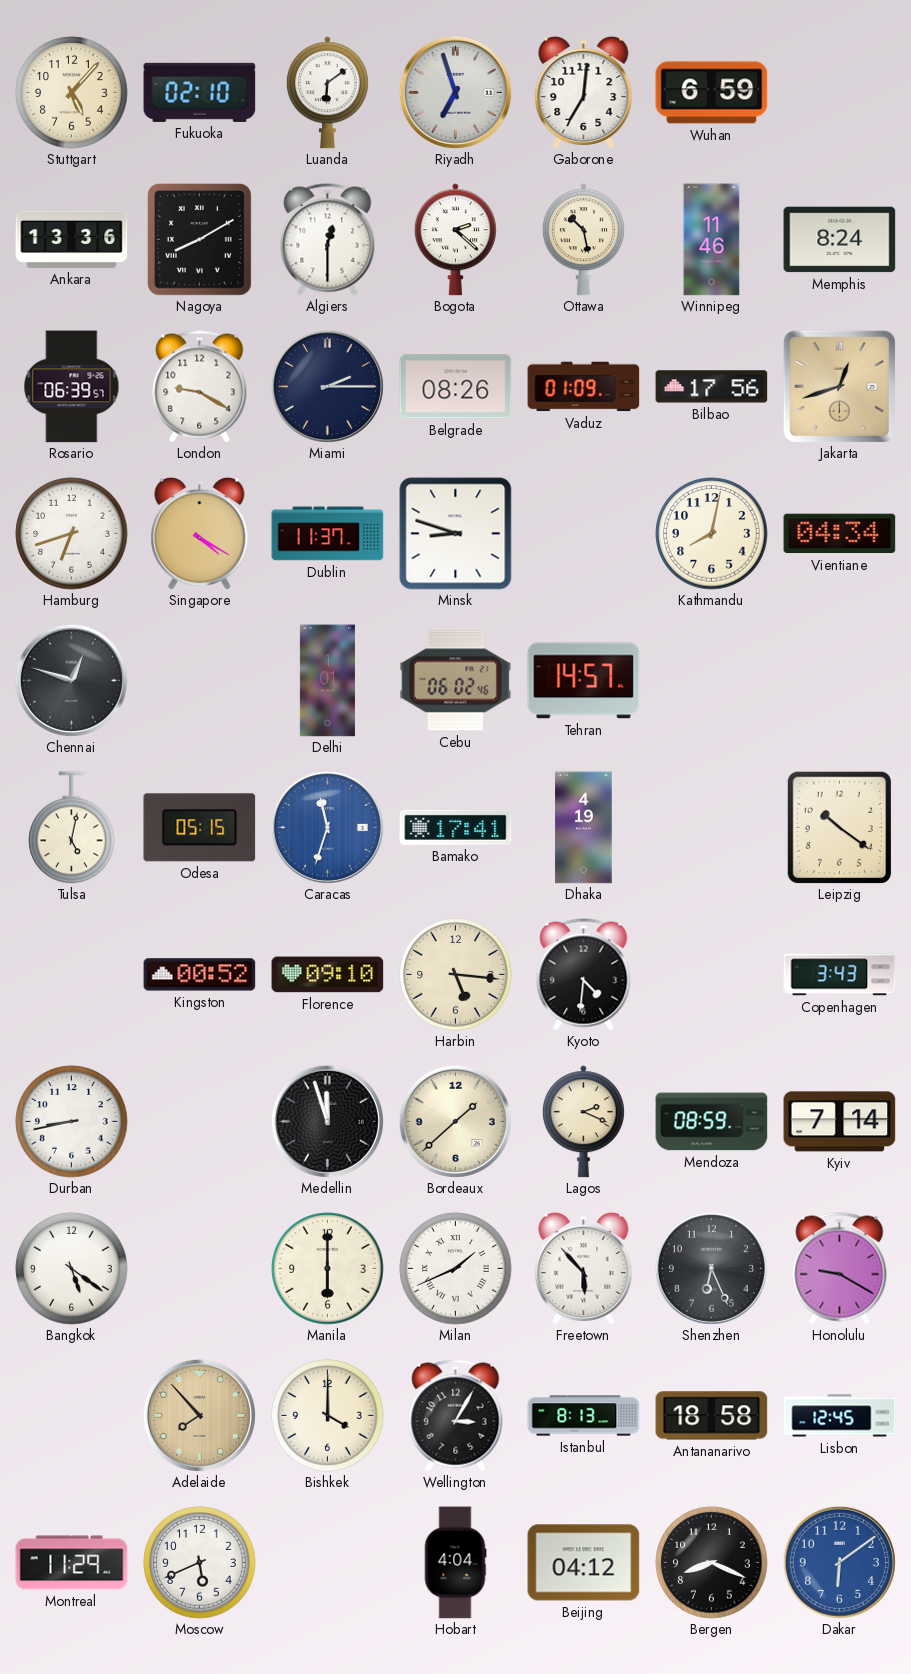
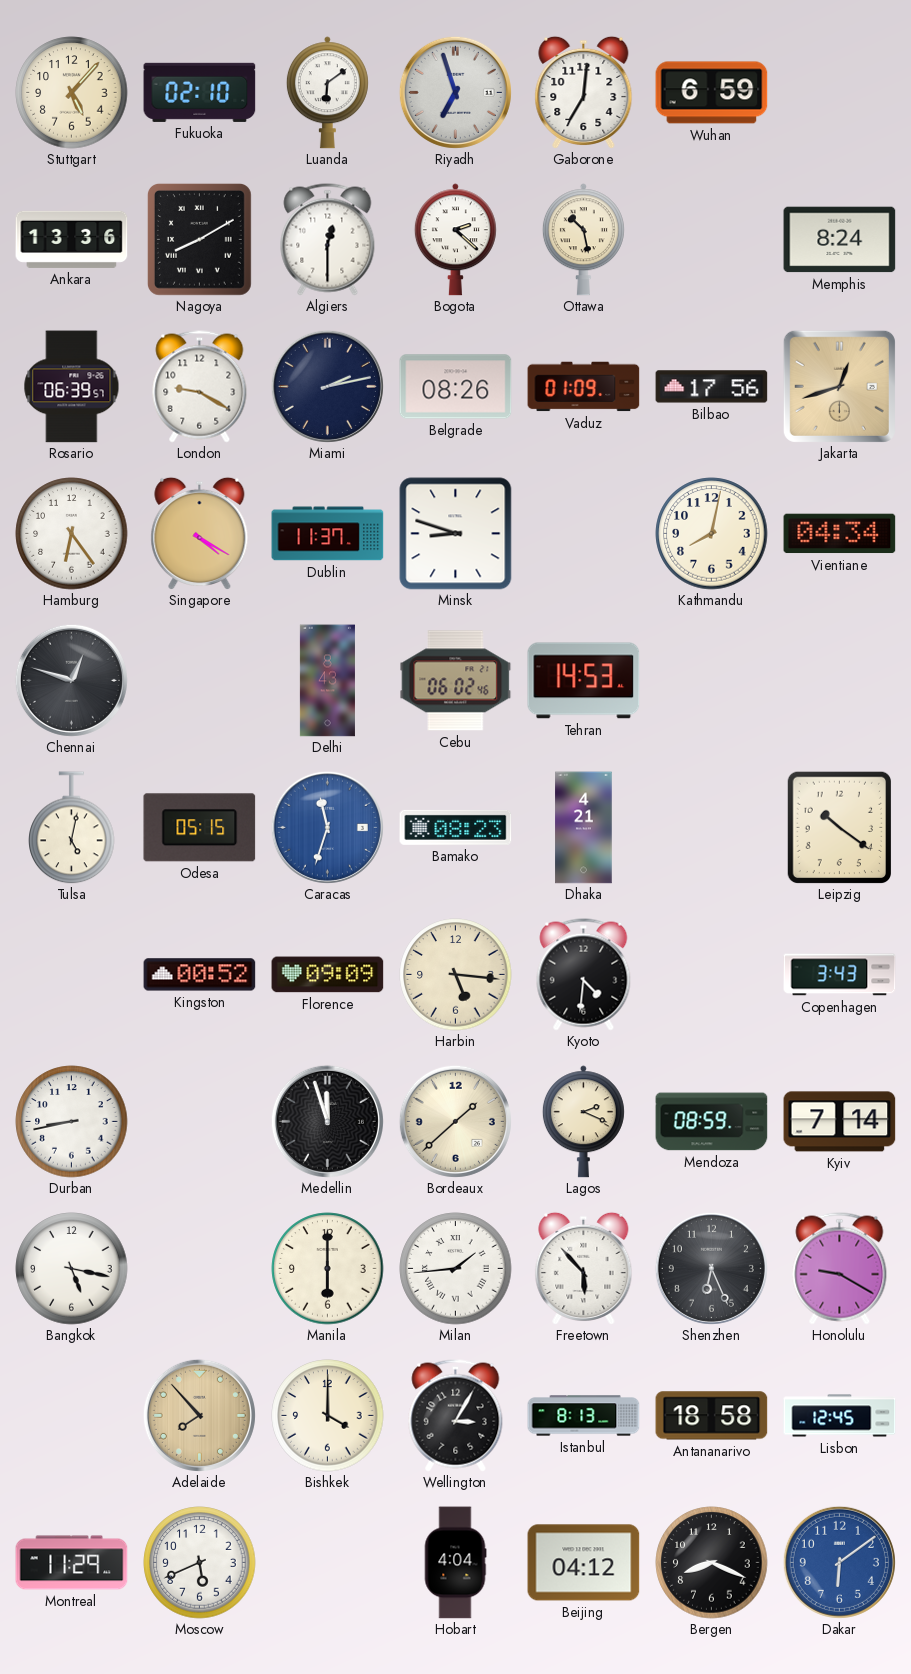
Winnipeg: 11:46 -> none
Miami: 2:15 -> 2:13
Hamburg: 6:42 -> 6:24
Delhi: 1:01 -> 8:43
Tehran: 14:57 -> 14:53
Bamako: 17:41 -> 08:23
Dhaka: 4:19 -> 4:21
Florence: 09:10 -> 09:09
Bangkok: 5:21 -> 5:17
Milan: 1:41 -> 1:44
